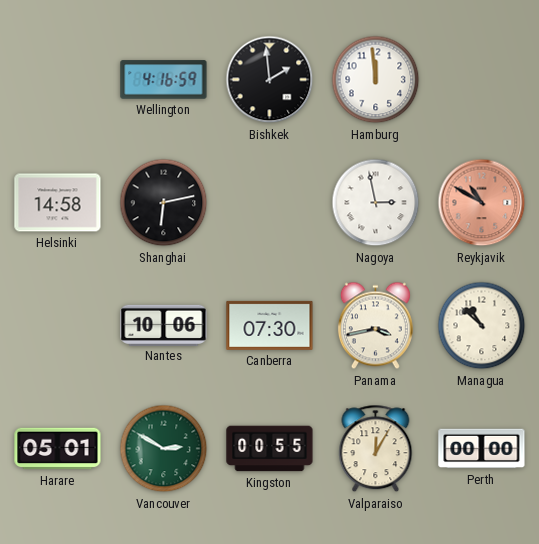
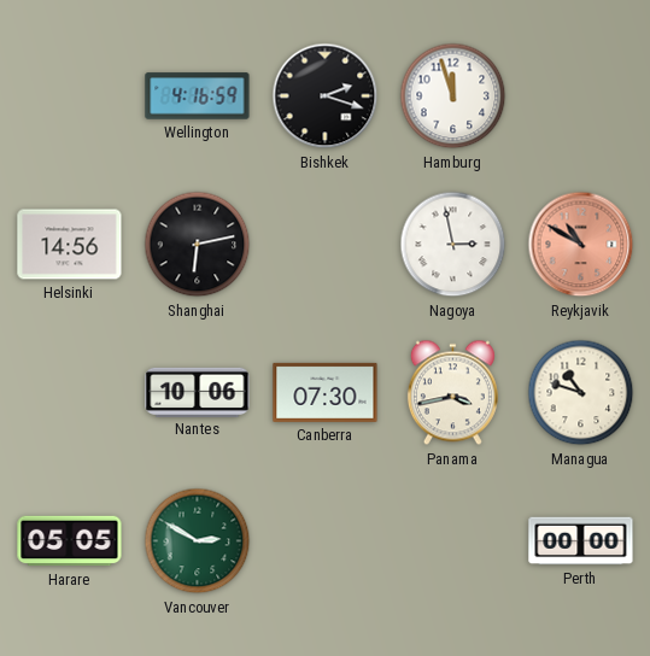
Bishkek: 1:59 -> 2:18
Hamburg: 11:59 -> 11:57
Helsinki: 14:58 -> 14:56
Managua: 10:52 -> 10:48
Harare: 05:01 -> 05:05
Kingston: 00:55 -> none
Valparaiso: 12:05 -> none
